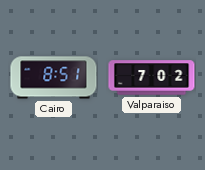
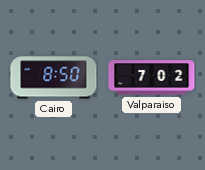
Cairo: 8:51 -> 8:50
